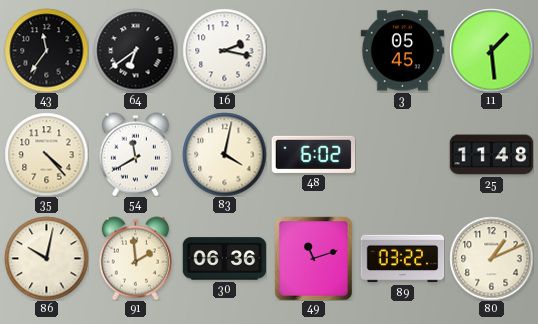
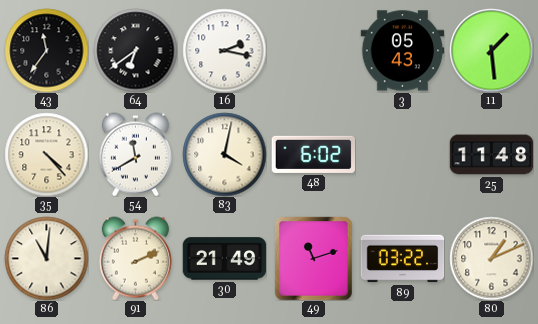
3: 05:45 -> 05:43
86: 10:02 -> 11:01
91: 1:59 -> 2:11
30: 06:36 -> 21:49
